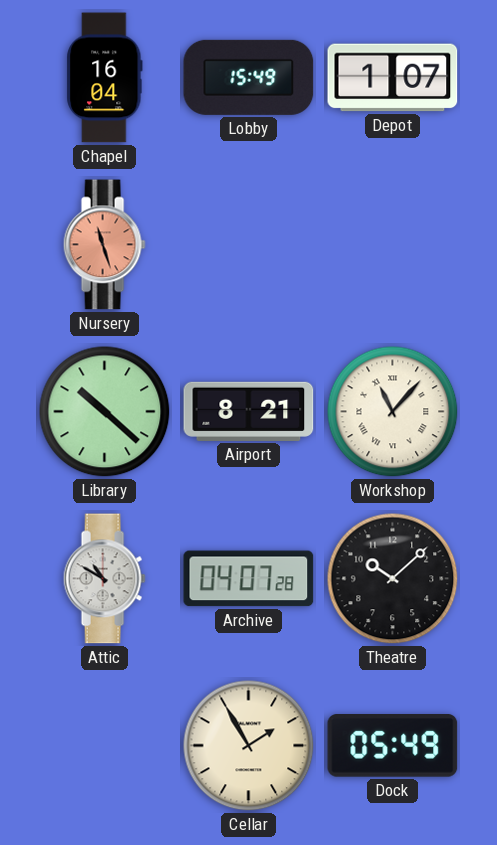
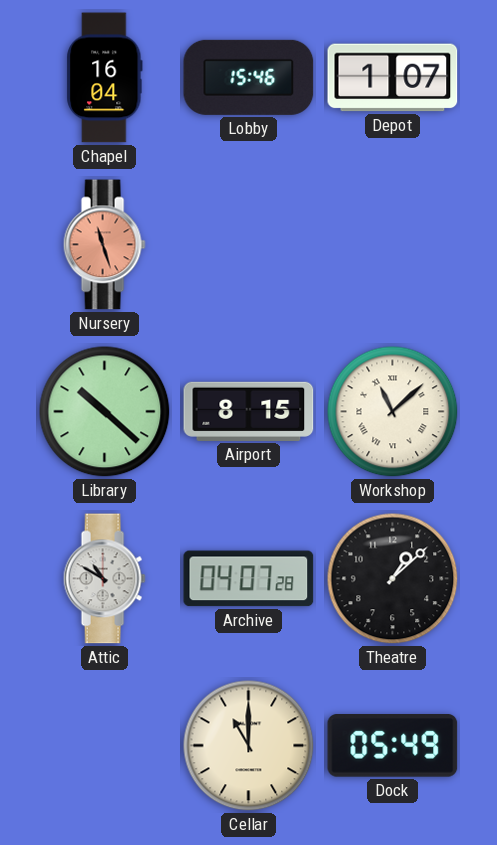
Lobby: 15:49 -> 15:46
Airport: 8:21 -> 8:15
Workshop: 11:07 -> 11:08
Theatre: 10:08 -> 1:08
Cellar: 1:55 -> 11:00
